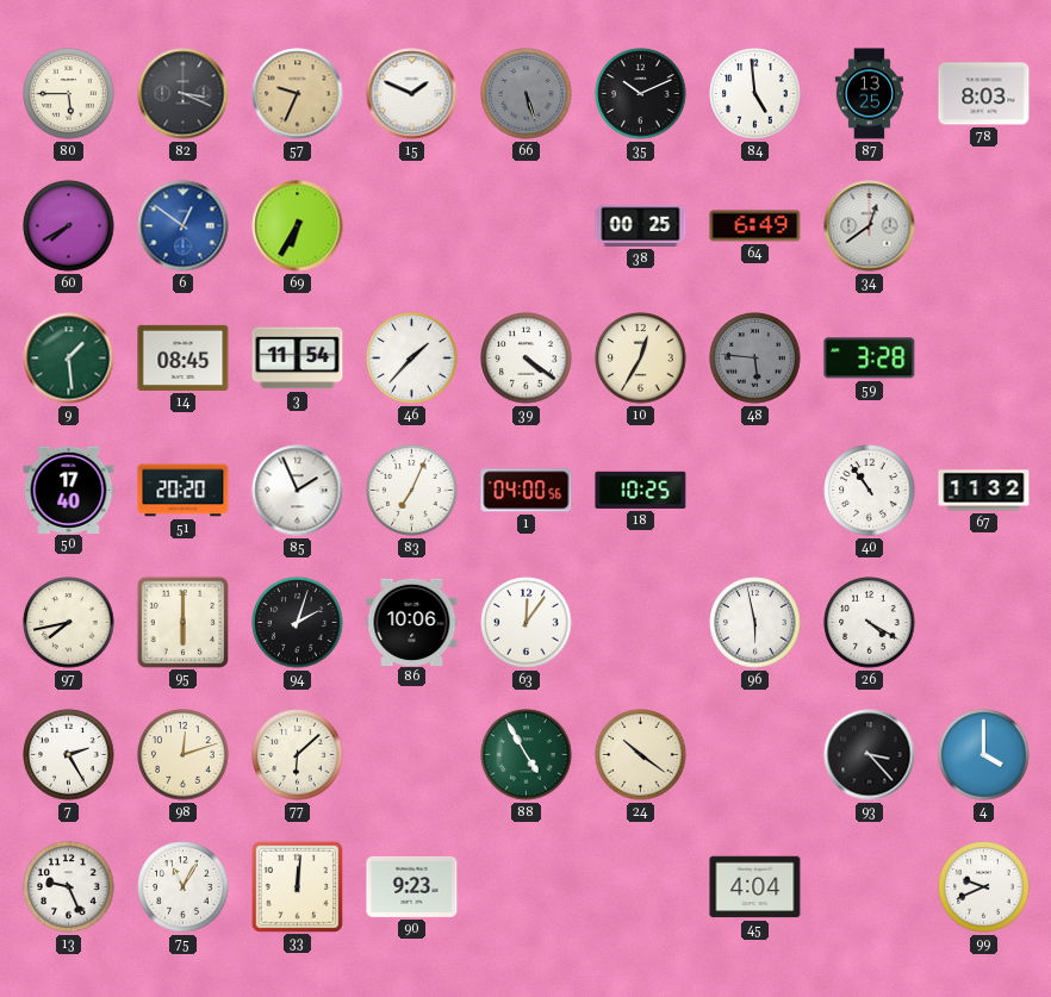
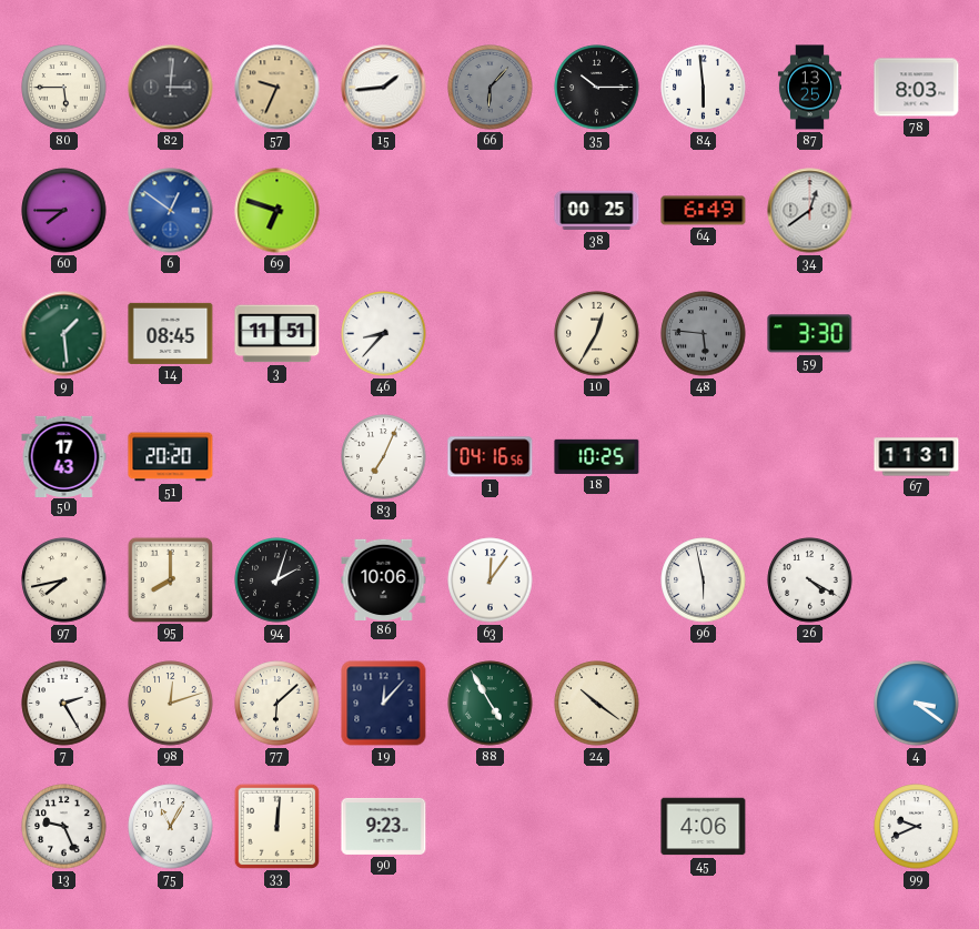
82: 3:19 -> 3:01
15: 1:49 -> 1:44
66: 5:27 -> 6:07
35: 10:11 -> 10:15
84: 4:59 -> 5:59
60: 7:40 -> 7:45
69: 6:35 -> 6:48
3: 11:54 -> 11:51
46: 1:37 -> 8:37
39: 4:21 -> none
59: 3:28 -> 3:30
50: 17:40 -> 17:43
85: 1:56 -> none
1: 04:00 -> 04:16
40: 10:54 -> none
67: 11:32 -> 11:31
95: 6:00 -> 8:00
19: none -> 12:07
93: 3:23 -> none
4: 4:00 -> 3:21
45: 4:04 -> 4:06
